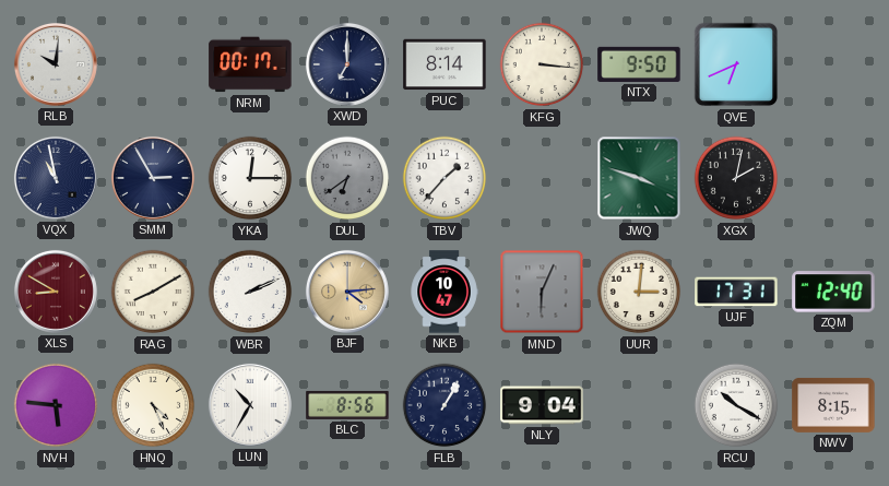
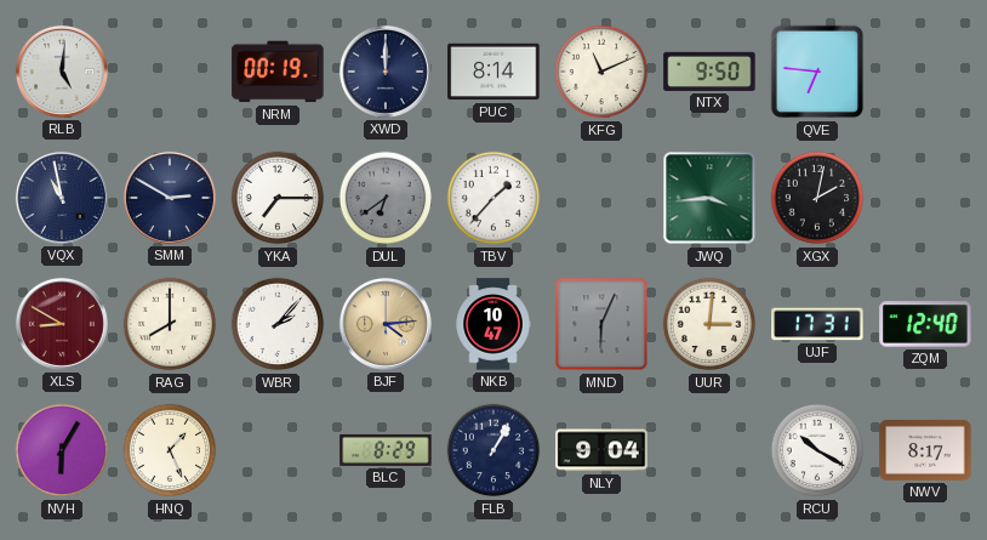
RLB: 10:01 -> 5:01
NRM: 00:17 -> 00:19
XWD: 7:00 -> 12:00
KFG: 3:16 -> 11:11
QVE: 6:41 -> 6:46
SMM: 2:55 -> 2:50
YKA: 12:15 -> 7:15
JWQ: 3:48 -> 3:44
RAG: 8:10 -> 8:00
WBR: 2:11 -> 2:07
NVH: 5:46 -> 6:05
HNQ: 4:26 -> 1:26
LUN: 10:35 -> none
BLC: 8:56 -> 8:29
NWV: 8:15 -> 8:17
